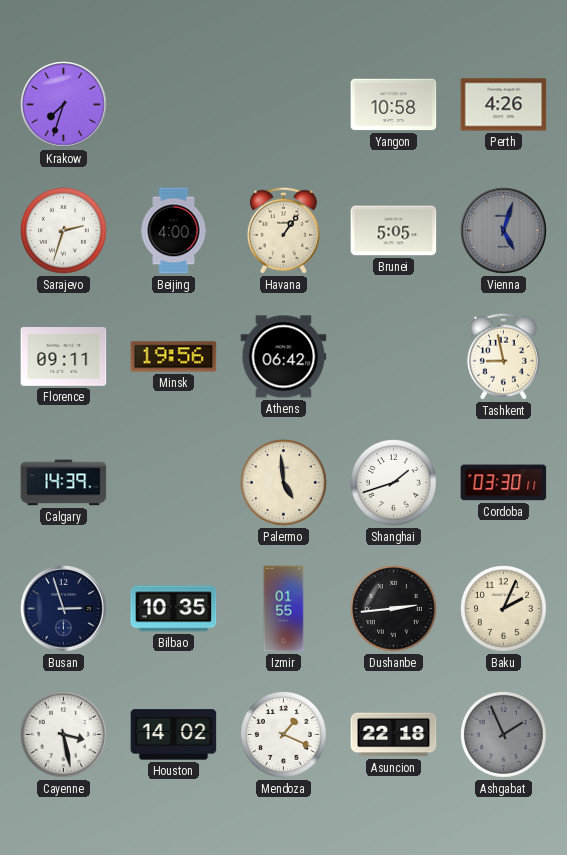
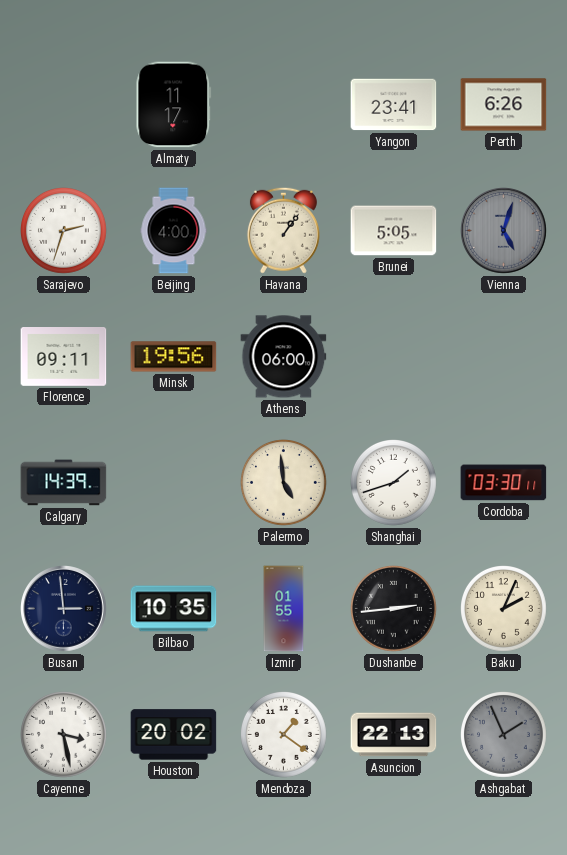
Krakow: 7:33 -> none
Almaty: none -> 11:17
Yangon: 10:58 -> 23:41
Perth: 4:26 -> 6:26
Athens: 06:42 -> 06:00
Tashkent: 8:58 -> none
Busan: 2:57 -> 2:59
Houston: 14:02 -> 20:02
Mendoza: 1:19 -> 1:21
Asuncion: 22:18 -> 22:13
